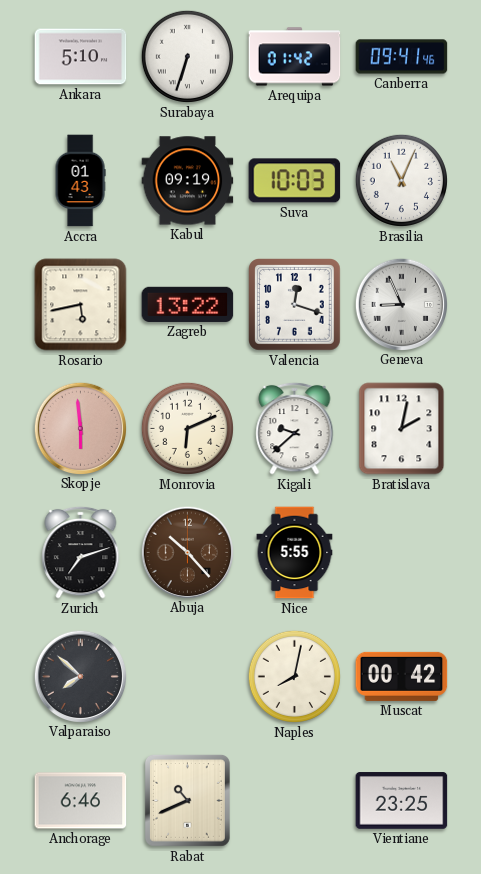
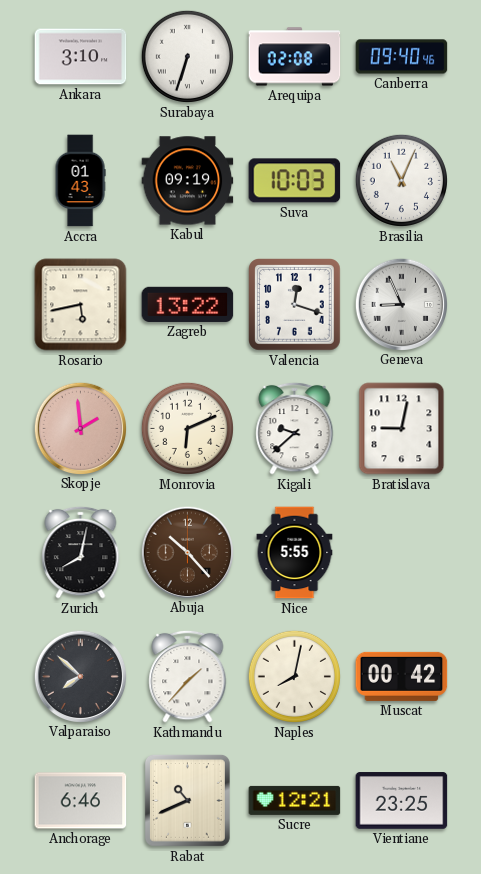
Ankara: 5:10 -> 3:10
Arequipa: 01:42 -> 02:08
Canberra: 09:41 -> 09:40
Skopje: 5:59 -> 1:59
Bratislava: 2:02 -> 9:02
Zurich: 7:12 -> 8:02
Kathmandu: none -> 1:37
Sucre: none -> 12:21
